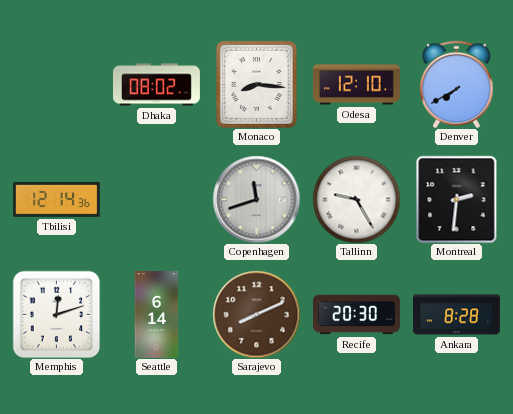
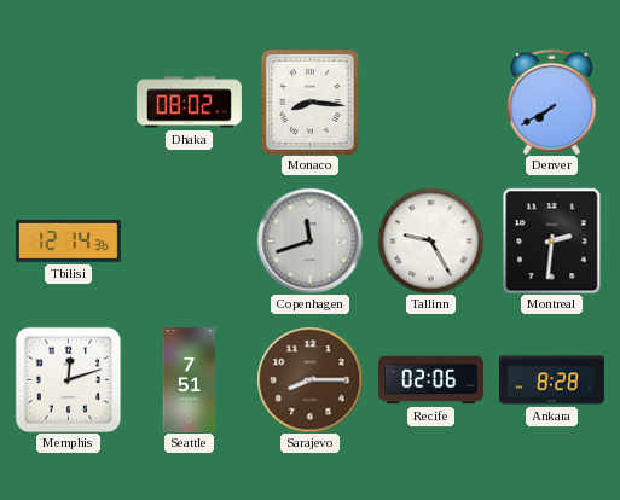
Odesa: 12:10 -> none
Seattle: 6:14 -> 7:51
Sarajevo: 8:11 -> 8:15
Recife: 20:30 -> 02:06
